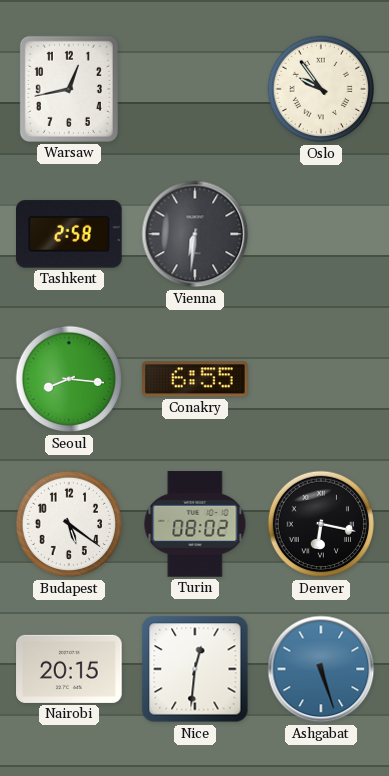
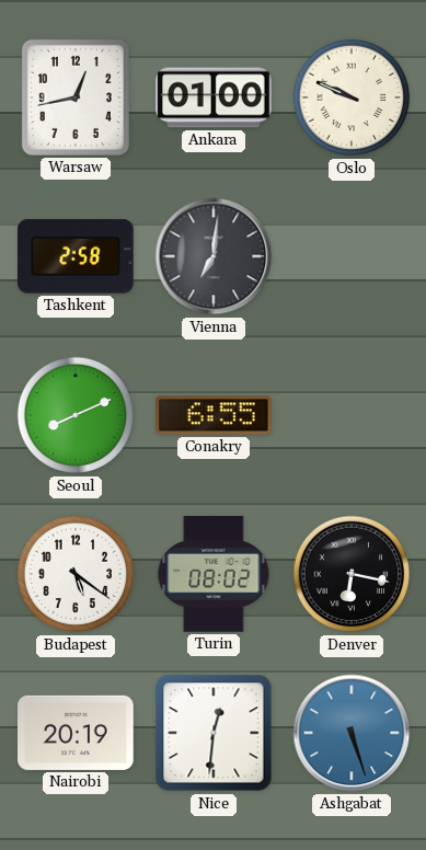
Ankara: none -> 01:00
Oslo: 9:54 -> 9:49
Vienna: 6:31 -> 7:01
Seoul: 8:16 -> 8:11
Nairobi: 20:15 -> 20:19
